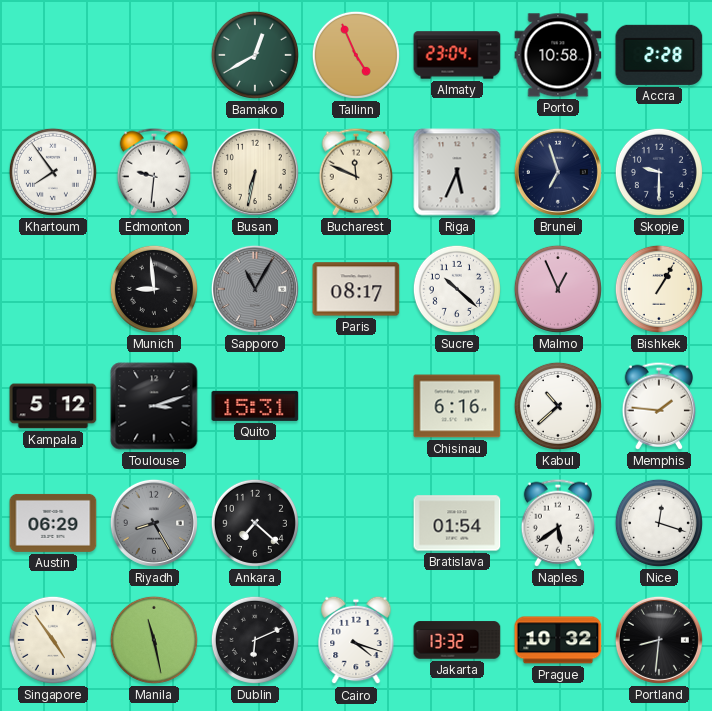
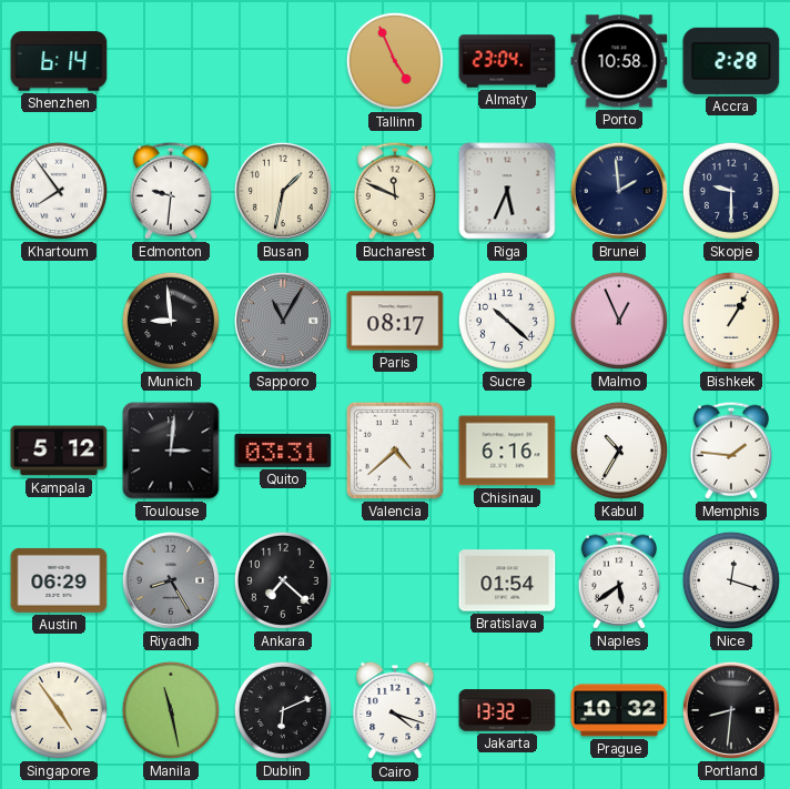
Shenzhen: none -> 6:14
Bamako: 12:40 -> none
Busan: 6:32 -> 1:32
Brunei: 6:57 -> 1:59
Toulouse: 3:12 -> 3:01
Quito: 15:31 -> 03:31
Valencia: none -> 4:38
Kabul: 10:38 -> 10:35
